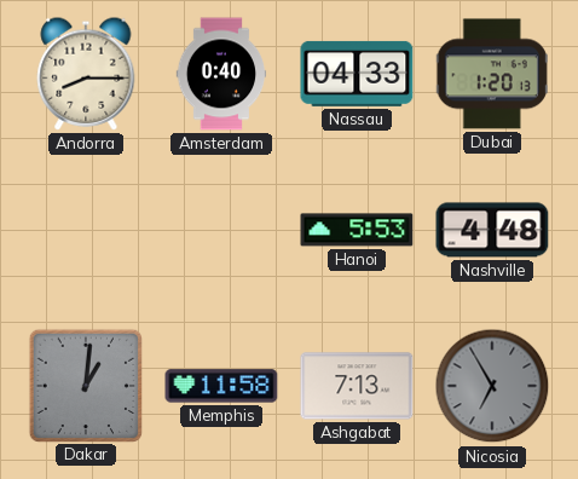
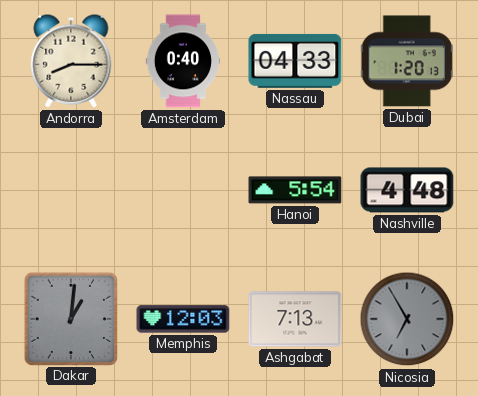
Hanoi: 5:53 -> 5:54
Memphis: 11:58 -> 12:03
